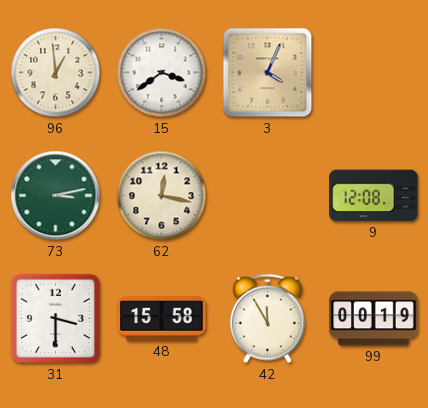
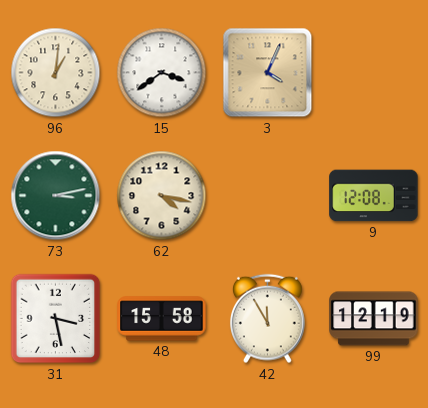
96: 12:59 -> 1:01
62: 12:17 -> 4:17
31: 3:30 -> 3:28
99: 00:19 -> 12:19
